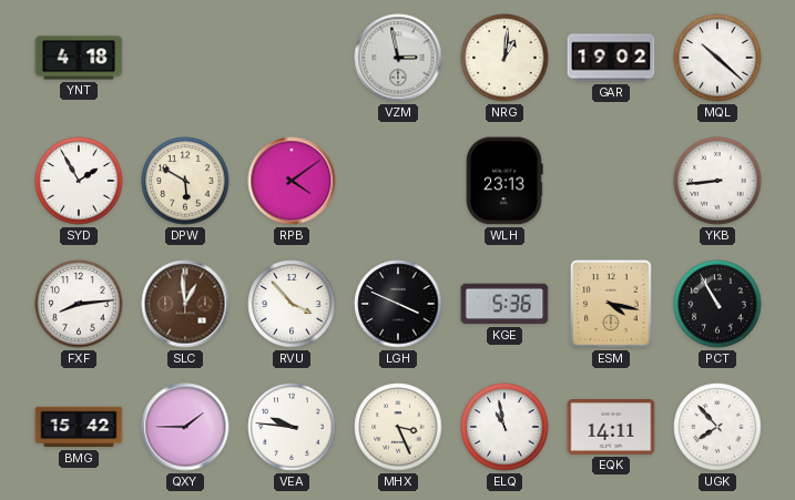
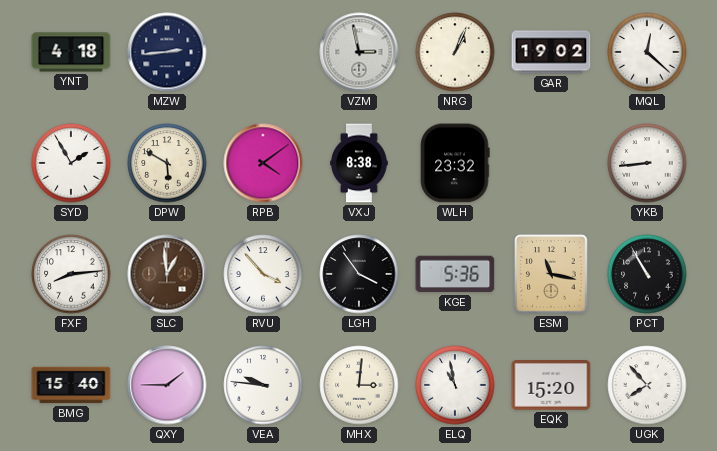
MZW: none -> 2:44
NRG: 1:01 -> 1:04
MQL: 10:22 -> 12:22
VXJ: none -> 8:38
WLH: 23:13 -> 23:32
LGH: 3:49 -> 3:54
ESM: 4:17 -> 11:17
BMG: 15:42 -> 15:40
MHX: 3:26 -> 3:01
EQK: 14:11 -> 15:20
